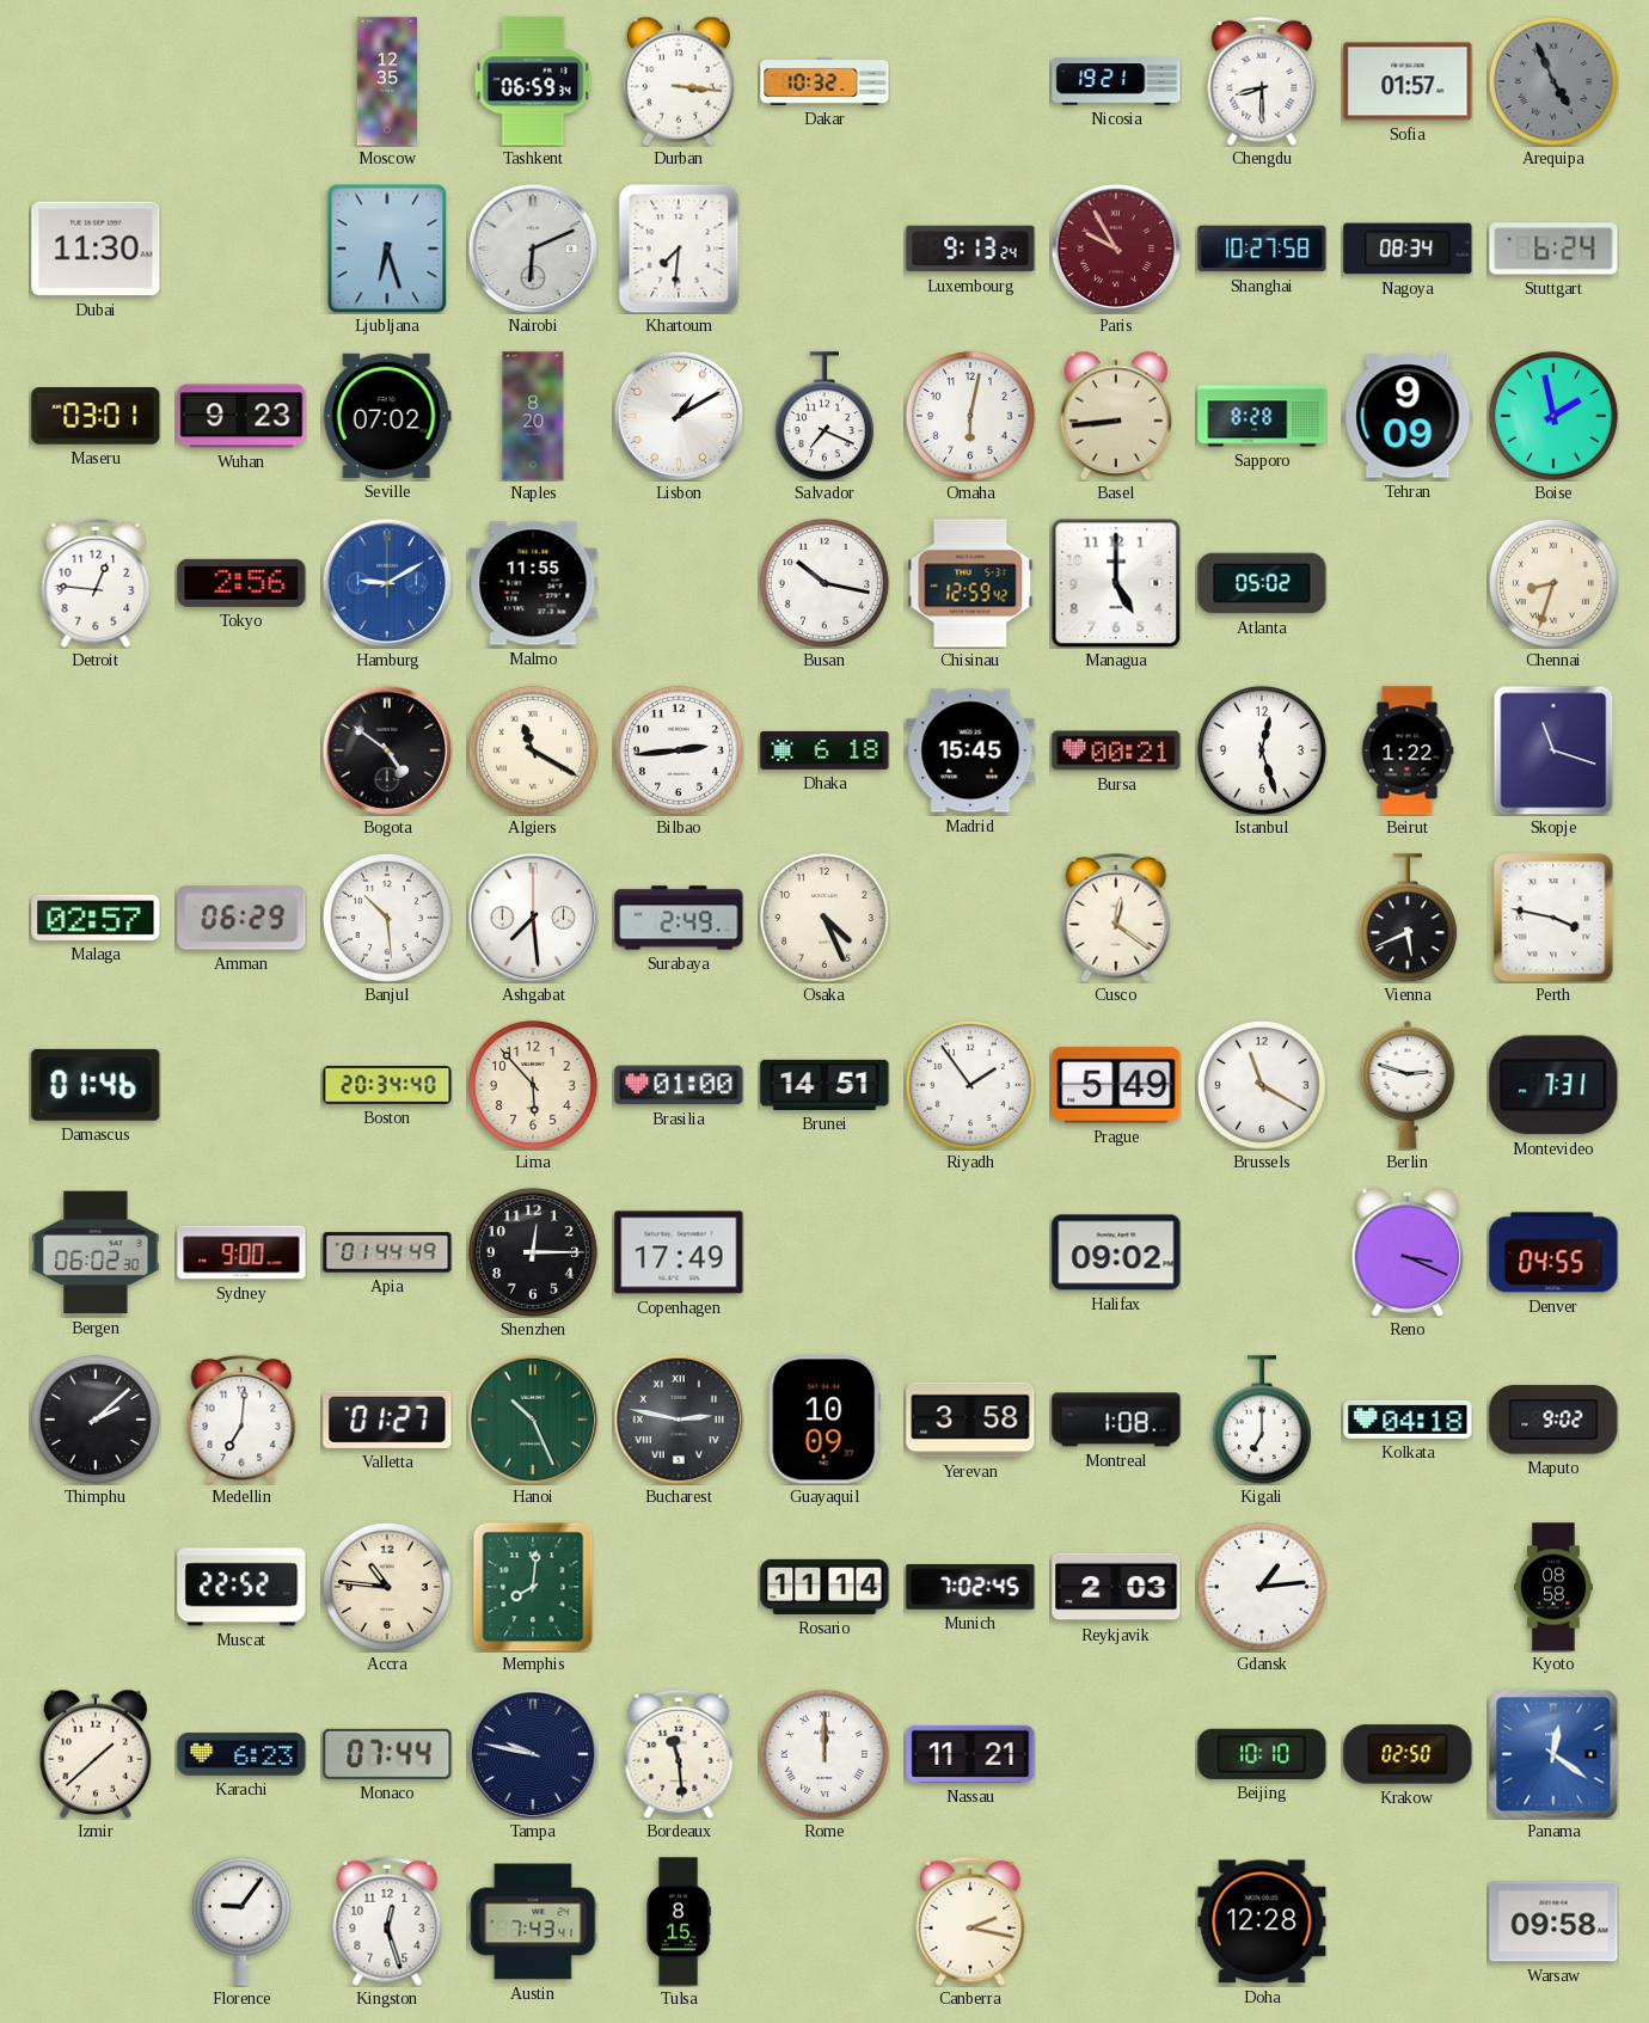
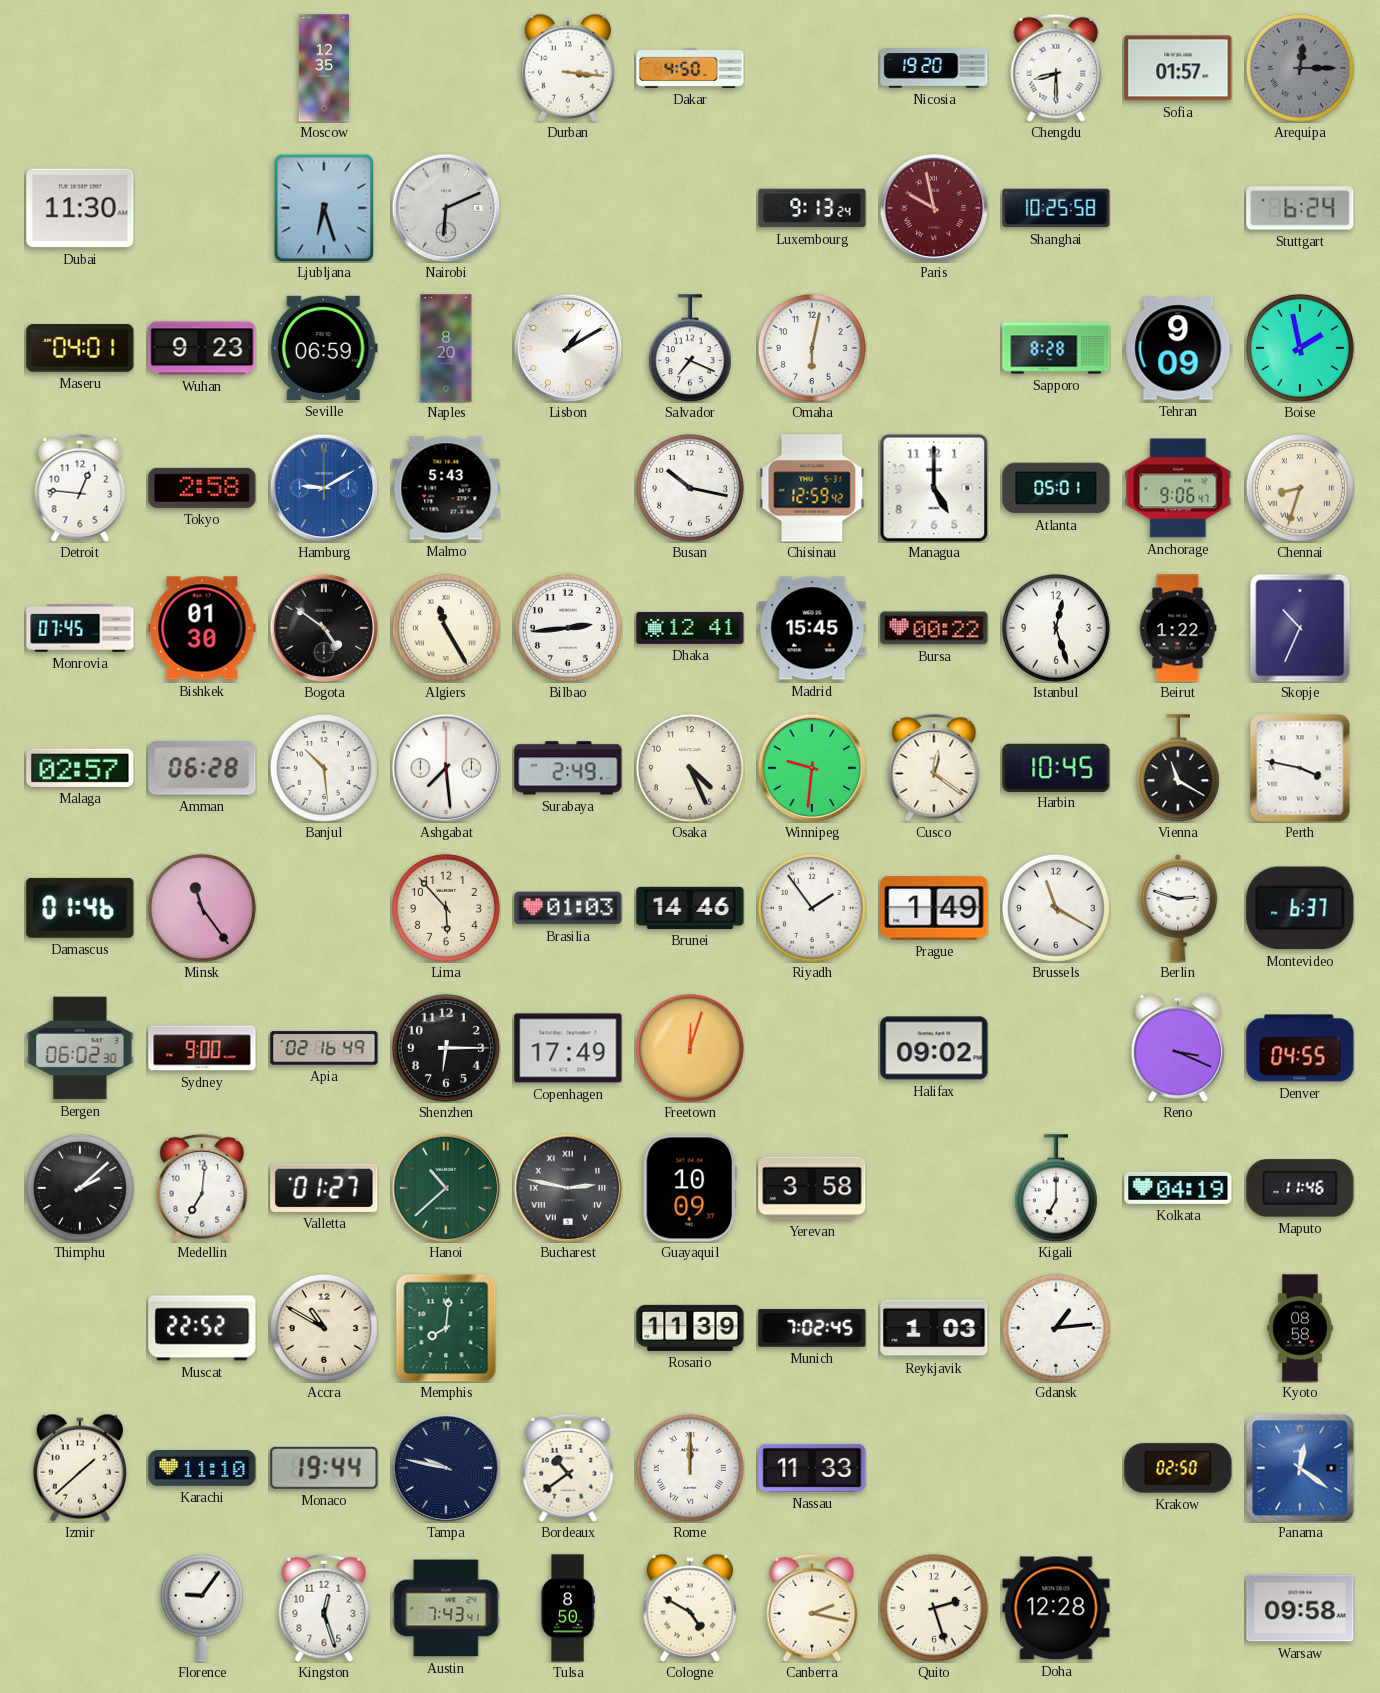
Tashkent: 06:59 -> none
Dakar: 10:32 -> 4:50
Nicosia: 19:21 -> 19:20
Arequipa: 4:56 -> 12:15
Khartoum: 7:31 -> none
Paris: 9:55 -> 9:58
Shanghai: 10:27 -> 10:25
Nagoya: 08:34 -> none
Maseru: 03:01 -> 04:01
Seville: 07:02 -> 06:59
Basel: 8:44 -> none
Tokyo: 2:56 -> 2:58
Malmo: 11:55 -> 5:43
Atlanta: 05:02 -> 05:01
Anchorage: none -> 9:06
Monrovia: none -> 07:45
Bishkek: none -> 01:30
Algiers: 11:20 -> 11:25
Dhaka: 6:18 -> 12:41
Bursa: 00:21 -> 00:22
Skopje: 11:18 -> 10:34
Amman: 06:29 -> 06:28
Winnipeg: none -> 9:31
Harbin: none -> 10:45
Vienna: 5:41 -> 11:20
Minsk: none -> 11:24
Boston: 20:34 -> none
Brasilia: 01:00 -> 01:03
Brunei: 14:51 -> 14:46
Prague: 5:49 -> 1:49
Montevideo: 7:31 -> 6:37
Apia: 01:44 -> 02:16
Shenzhen: 12:15 -> 6:15
Freetown: none -> 12:03
Hanoi: 10:26 -> 10:38
Montreal: 1:08 -> none
Kolkata: 04:18 -> 04:19
Maputo: 9:02 -> 11:46
Accra: 10:46 -> 10:50
Rosario: 11:14 -> 11:39
Reykjavik: 2:03 -> 1:03
Karachi: 6:23 -> 11:10
Monaco: 07:44 -> 19:44
Bordeaux: 11:29 -> 10:39
Nassau: 11:21 -> 11:33
Beijing: 10:10 -> none
Tulsa: 8:15 -> 8:50
Cologne: none -> 4:50
Quito: none -> 2:27
